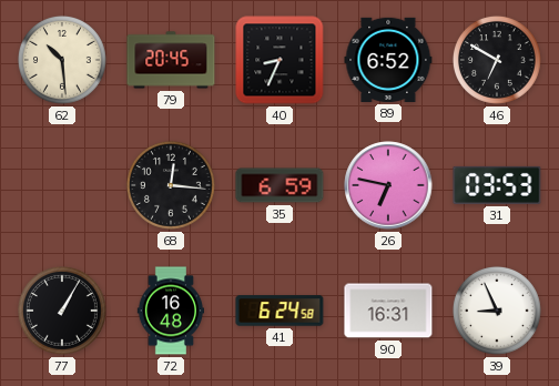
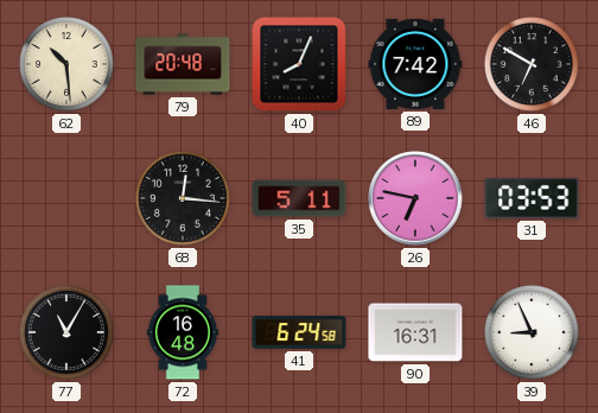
79: 20:45 -> 20:48
40: 8:34 -> 8:04
89: 6:52 -> 7:42
35: 6:59 -> 5:11
77: 1:05 -> 11:05
